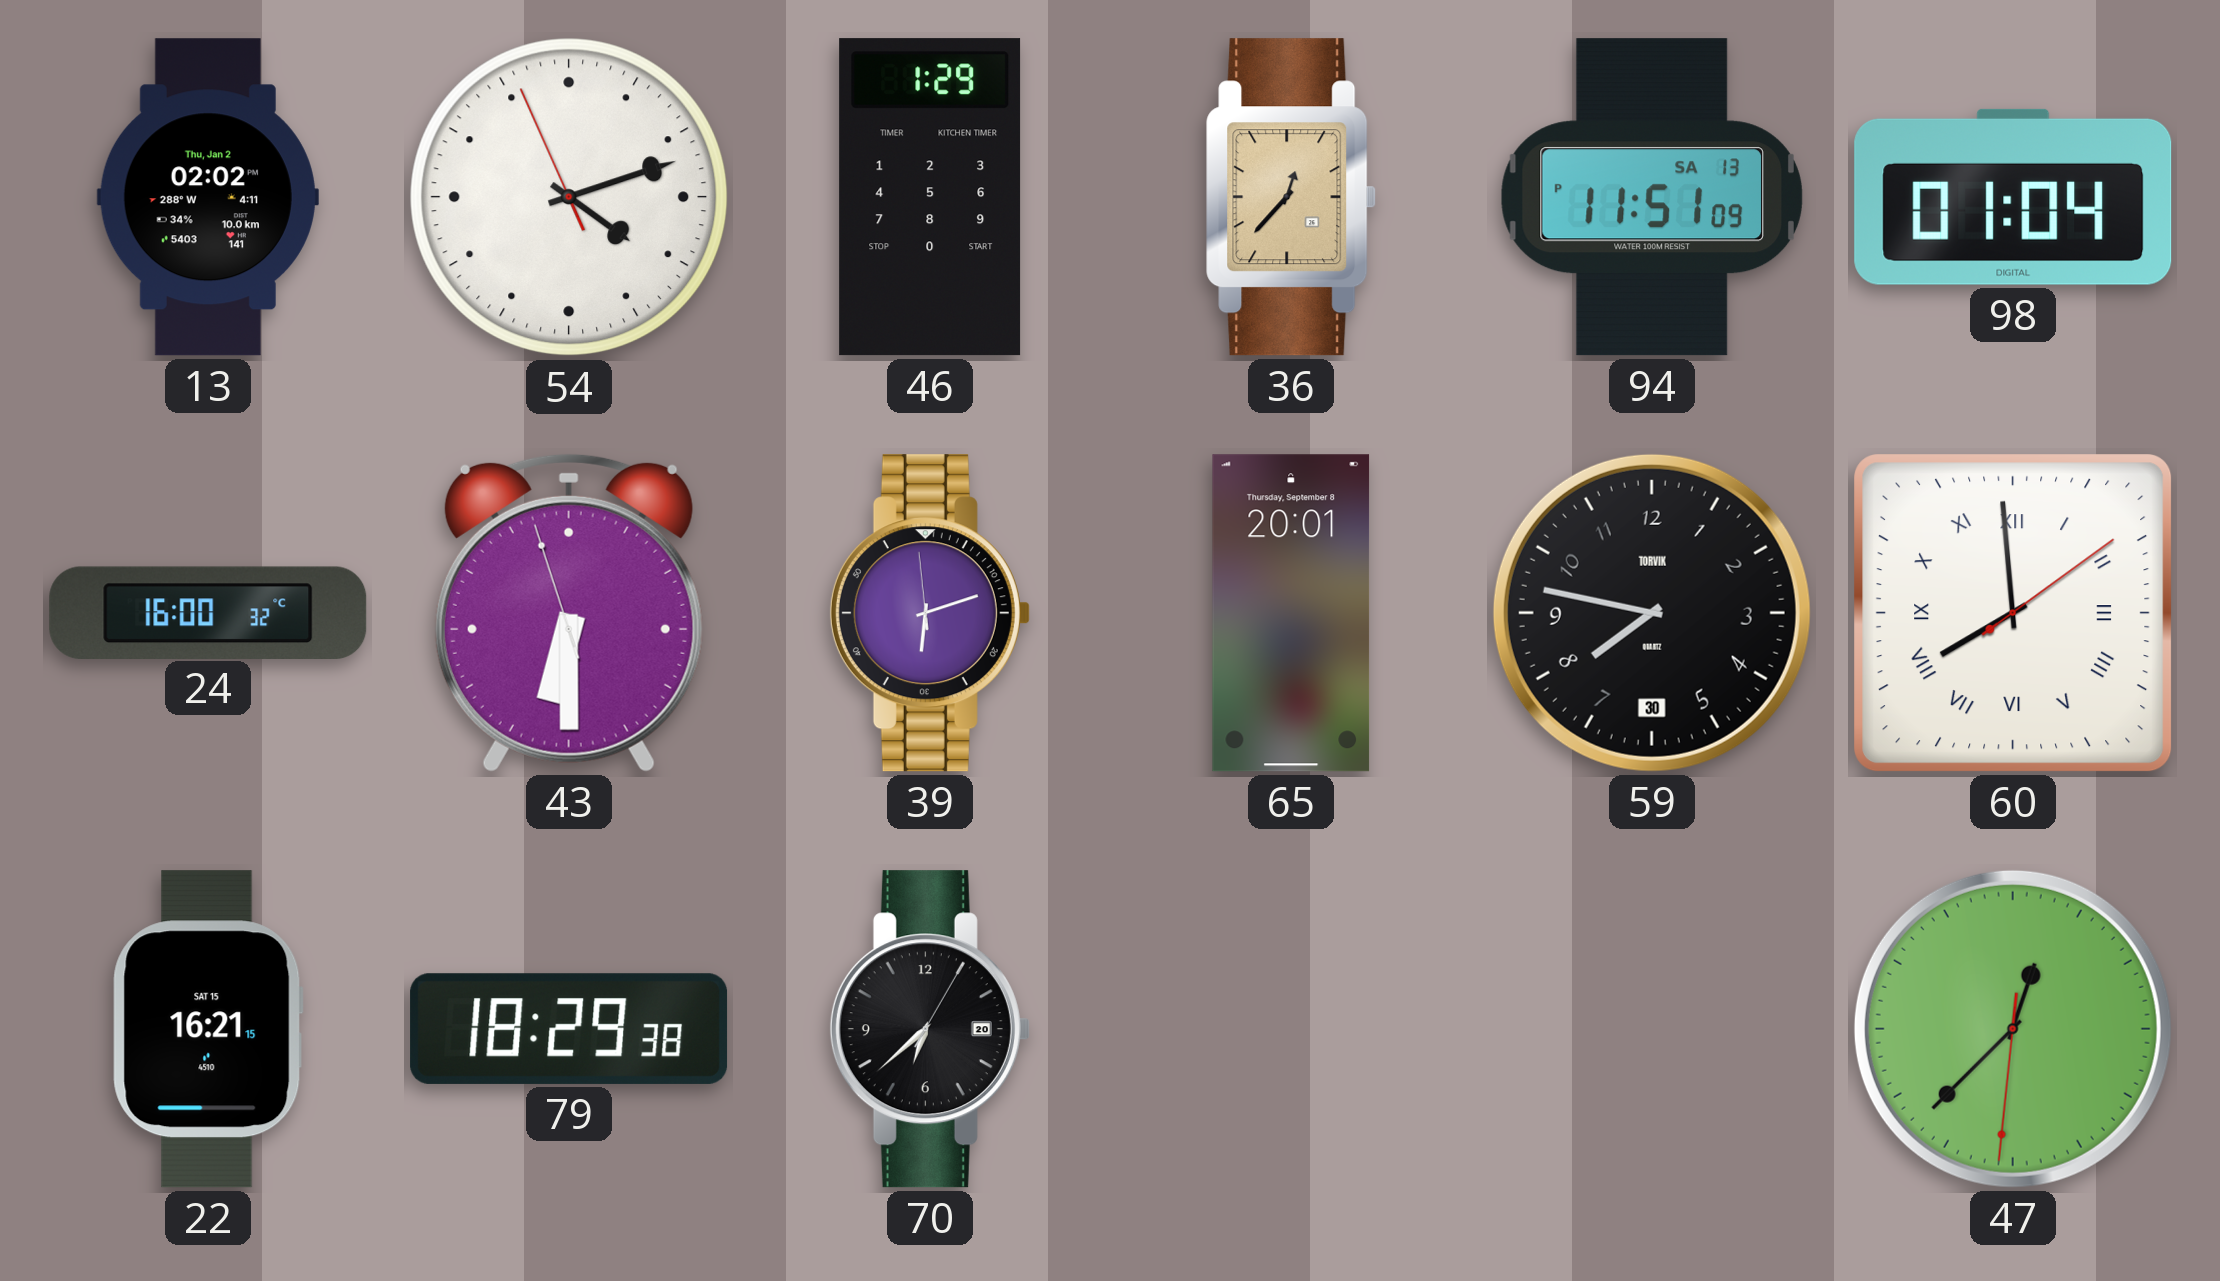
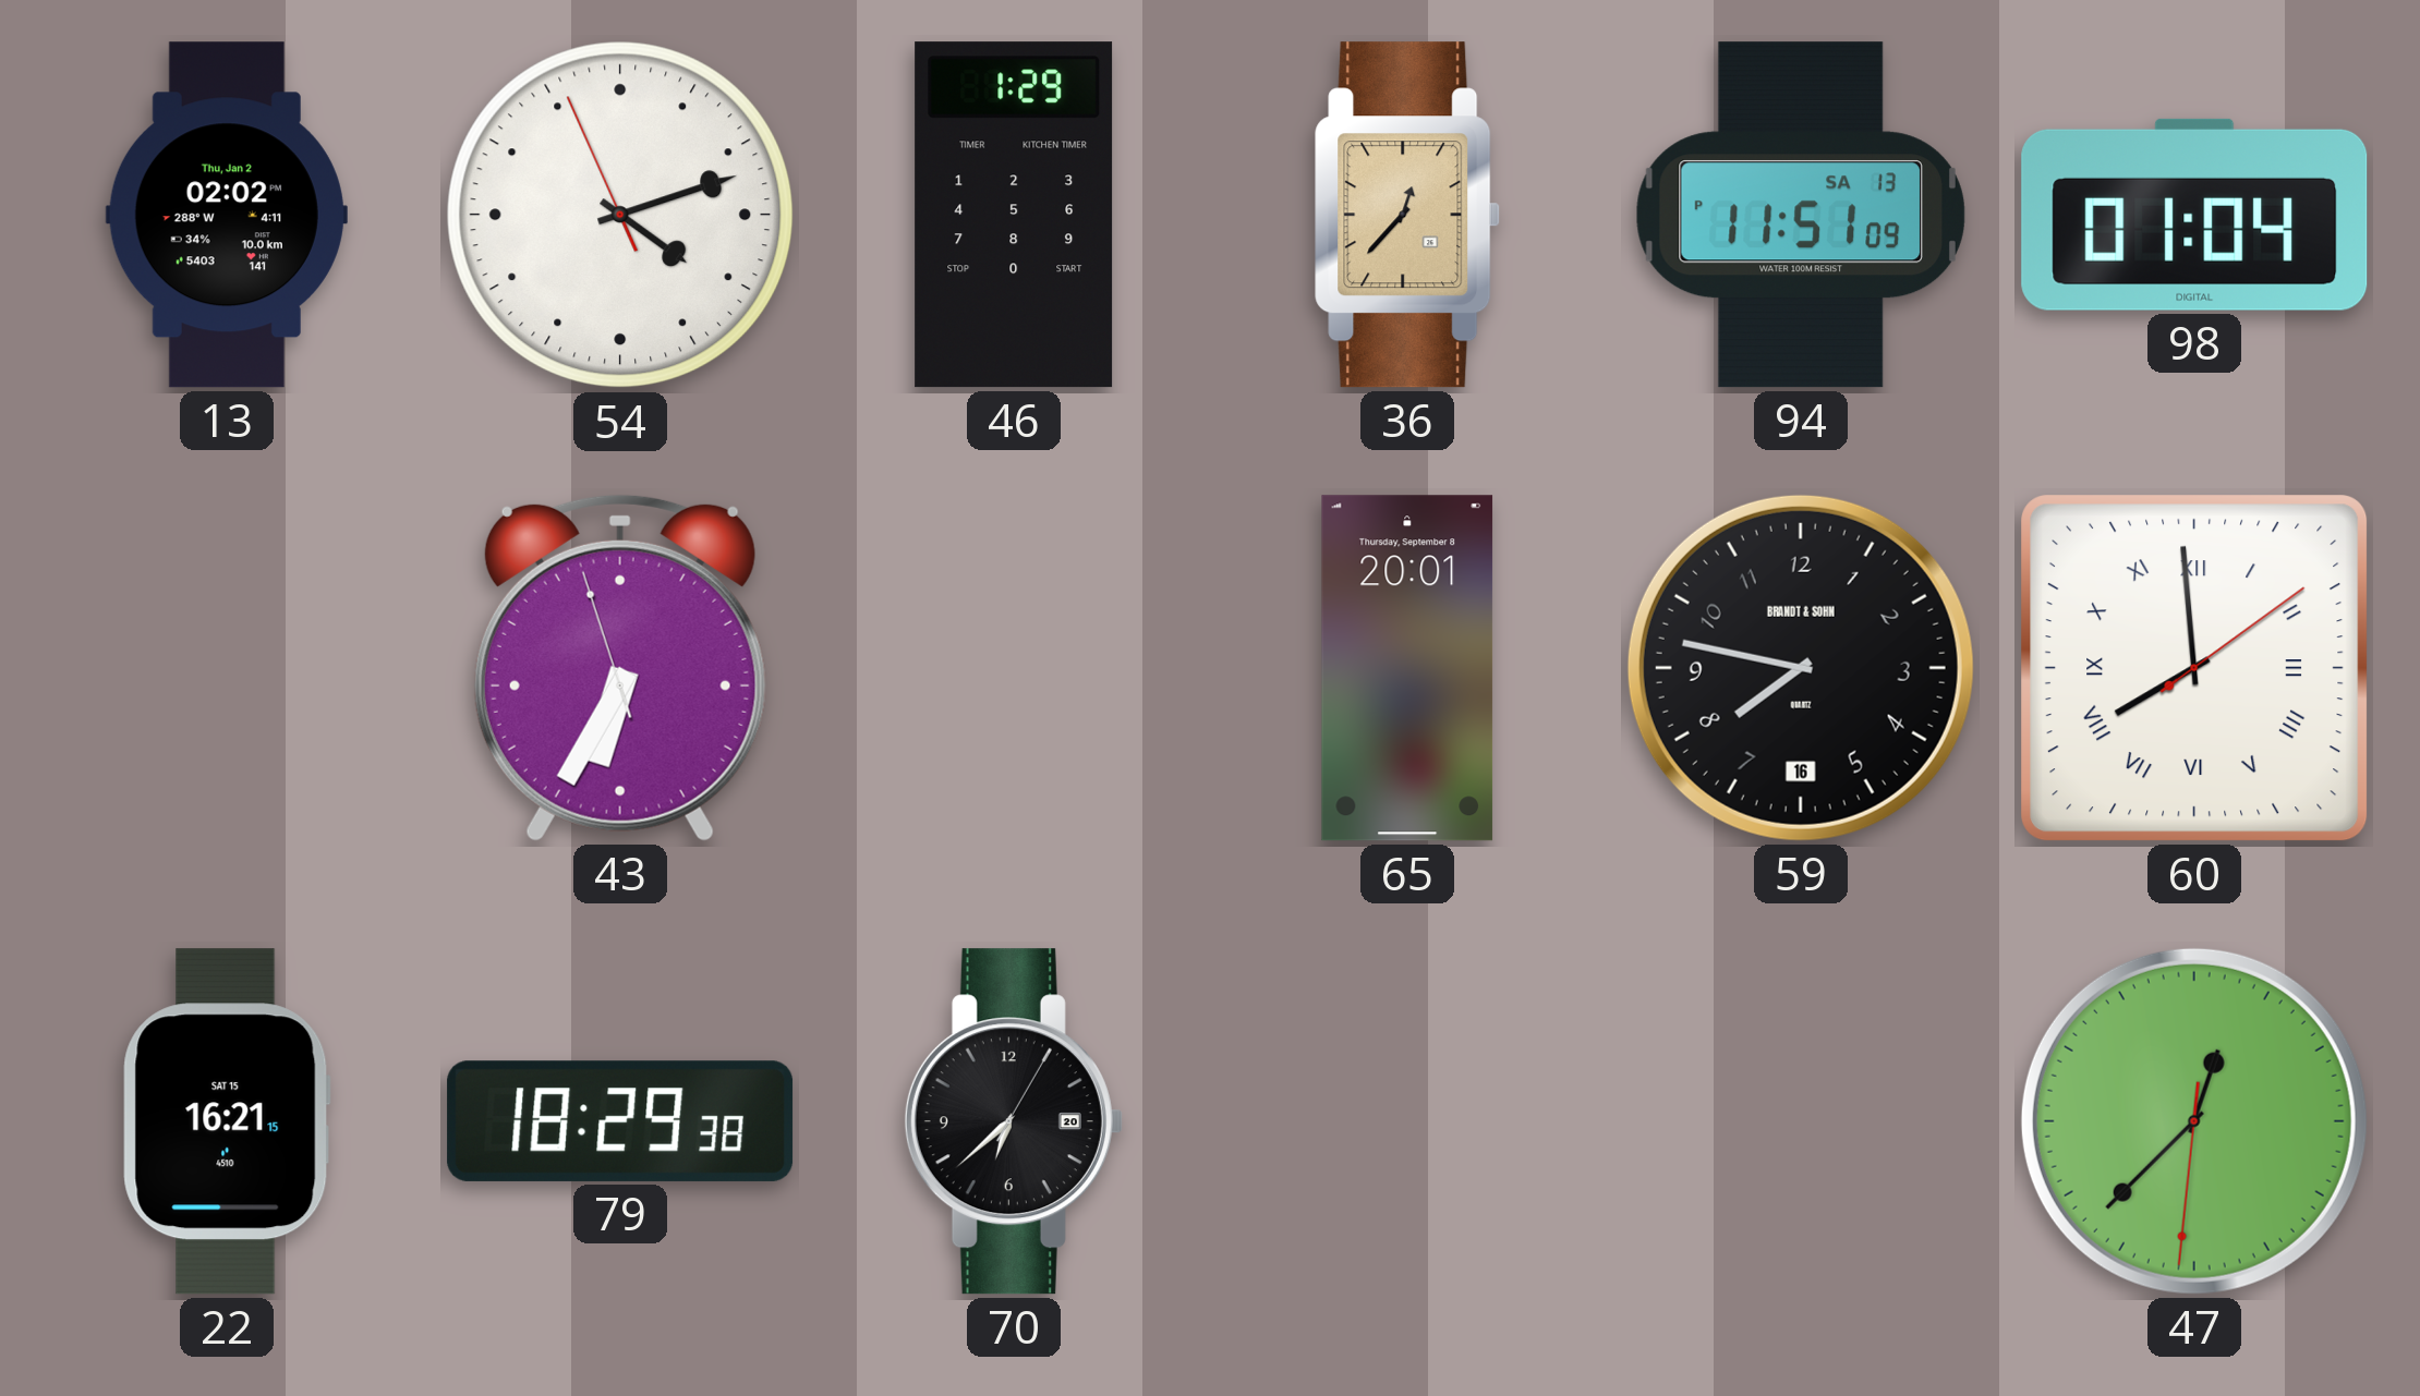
24: 16:00 -> none
43: 6:29 -> 6:34
39: 6:11 -> none
59 date: 30 -> 16
59 brand: TORVIK -> BRANDT & SOHN
